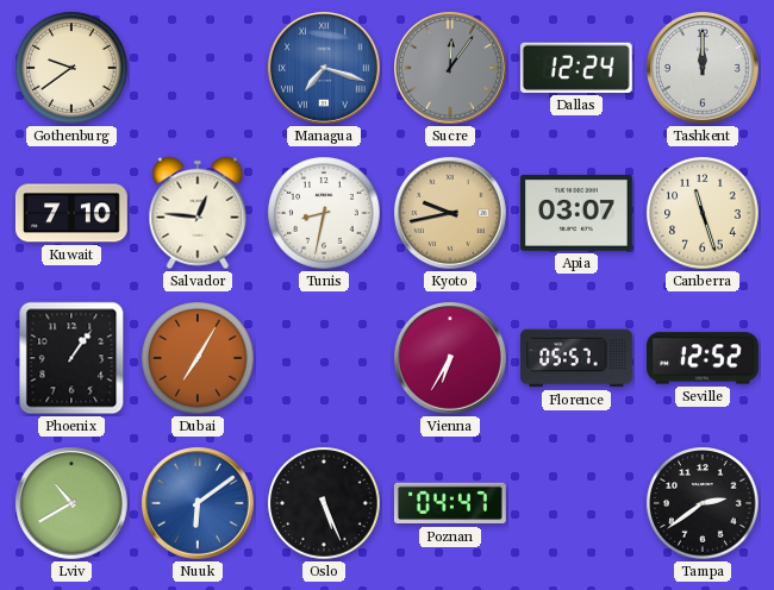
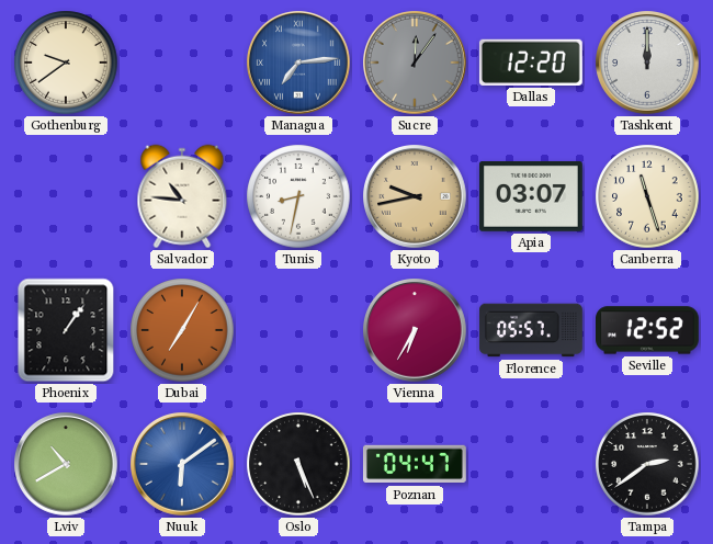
Managua: 7:18 -> 7:14
Dallas: 12:24 -> 12:20
Kuwait: 7:10 -> none
Salvador: 12:46 -> 10:46
